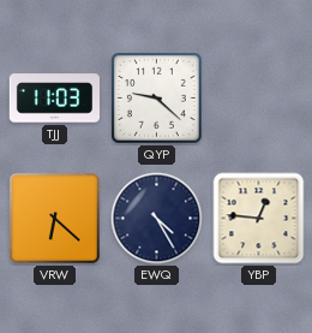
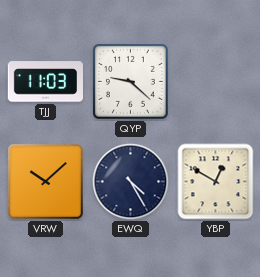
VRW: 6:22 -> 10:08
YBP: 12:46 -> 12:50
